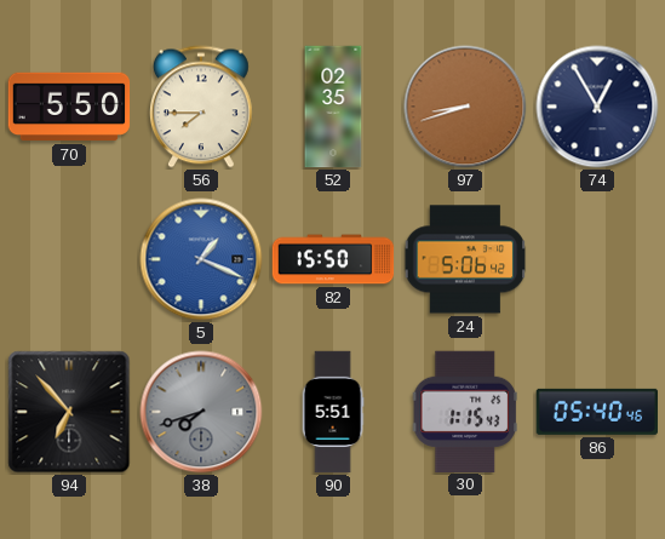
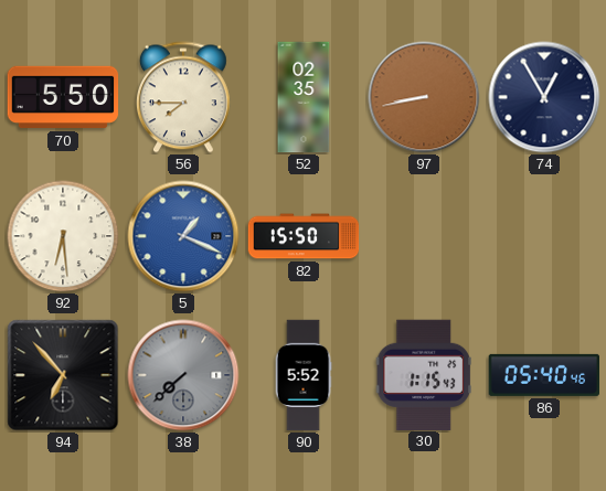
97: 8:42 -> 8:43
92: none -> 6:29
24: 5:06 -> none
38: 7:42 -> 7:38
90: 5:51 -> 5:52
